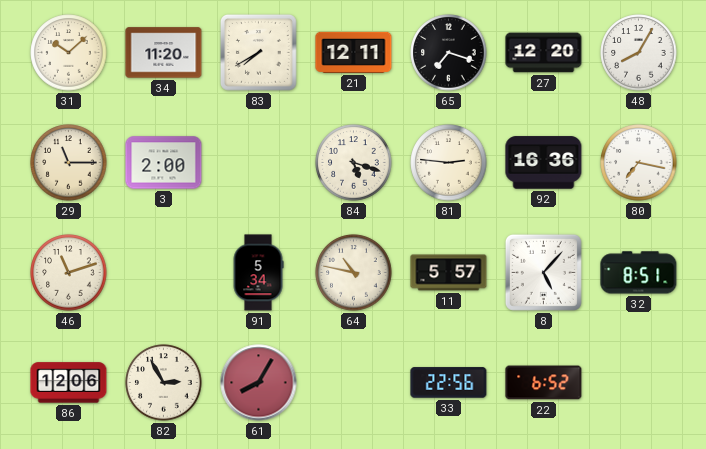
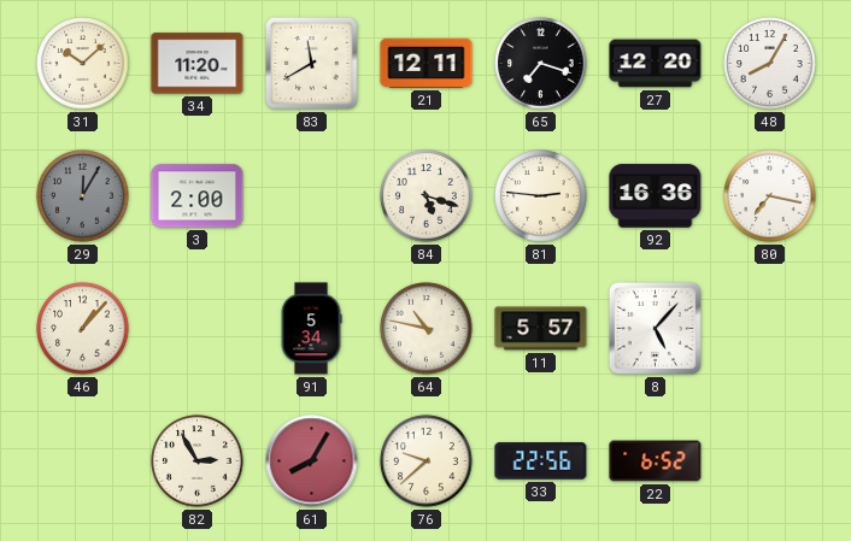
83: 7:40 -> 11:40
29: 11:15 -> 12:05
29 dial: cream -> grey
46: 11:12 -> 1:07
32: 8:51 -> none
86: 12:06 -> none
76: none -> 9:38
